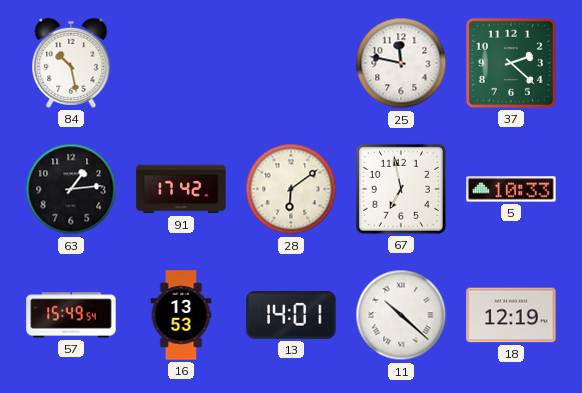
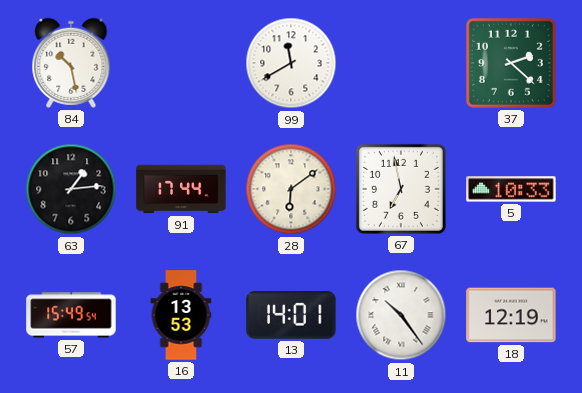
99: none -> 11:40
25: 11:47 -> none
91: 17:42 -> 17:44
11: 10:22 -> 10:24
